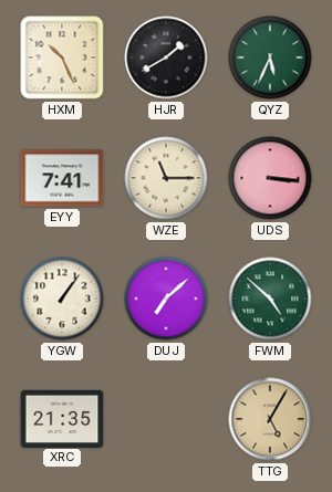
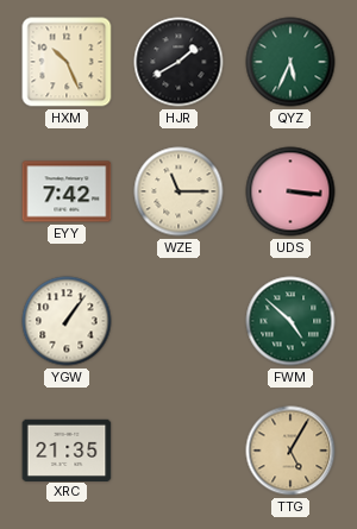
EYY: 7:41 -> 7:42
DUJ: 7:08 -> none
